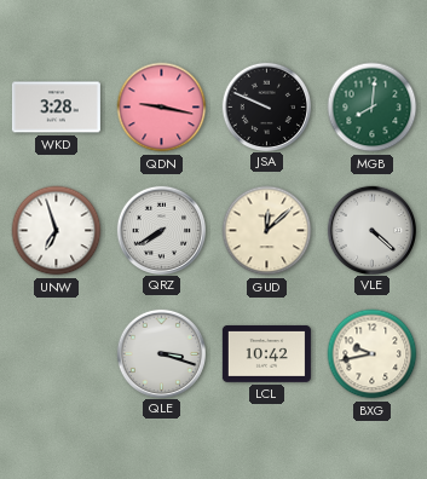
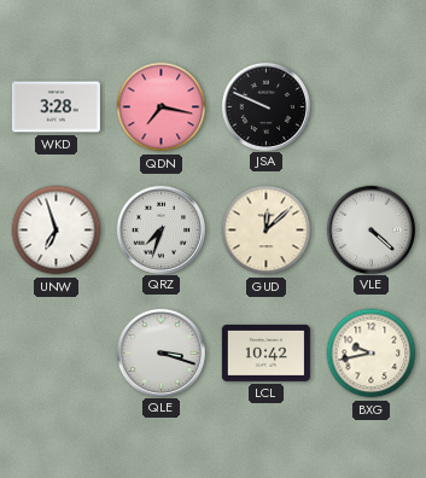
QDN: 9:17 -> 7:17
MGB: 8:01 -> none
QRZ: 7:40 -> 7:33
